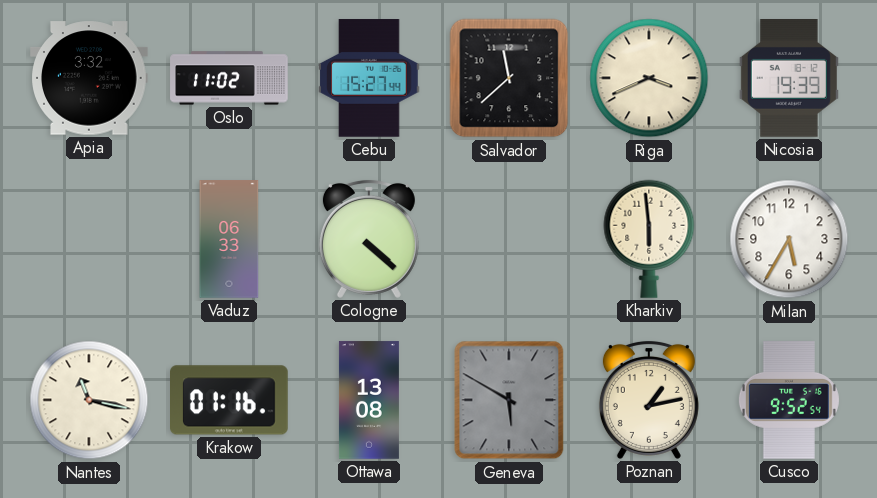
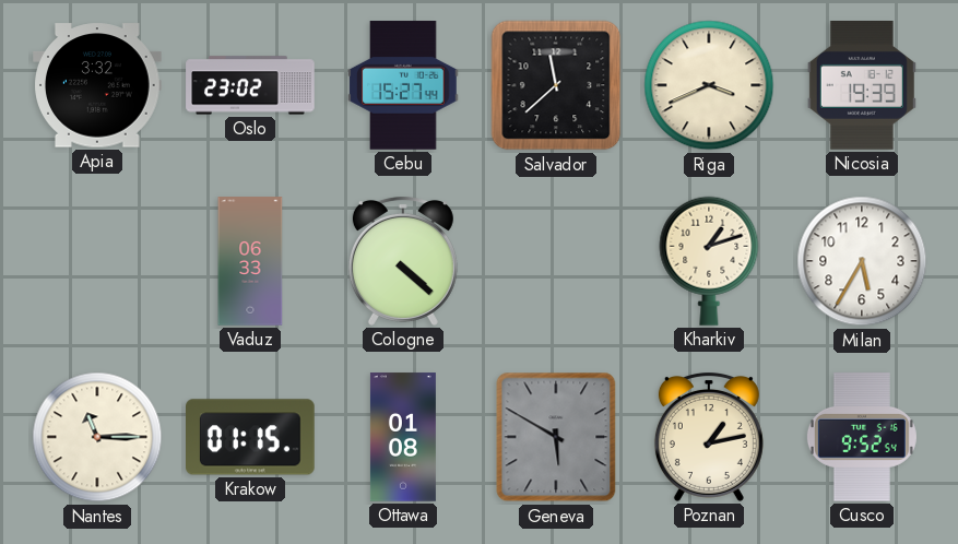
Oslo: 11:02 -> 23:02
Kharkiv: 5:59 -> 1:12
Nantes: 11:17 -> 11:15
Krakow: 01:16 -> 01:15
Ottawa: 13:08 -> 01:08
